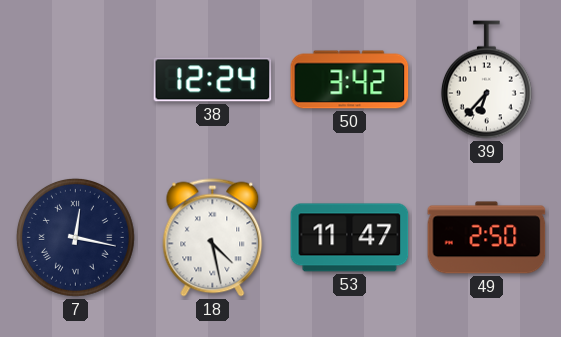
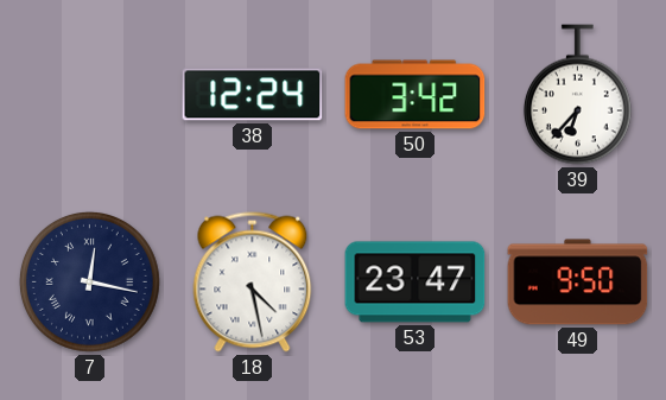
53: 11:47 -> 23:47
49: 2:50 -> 9:50
